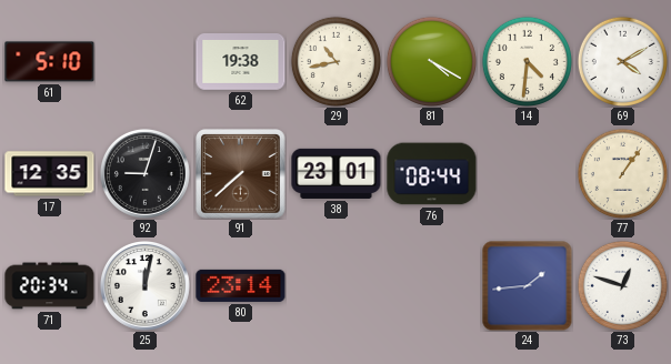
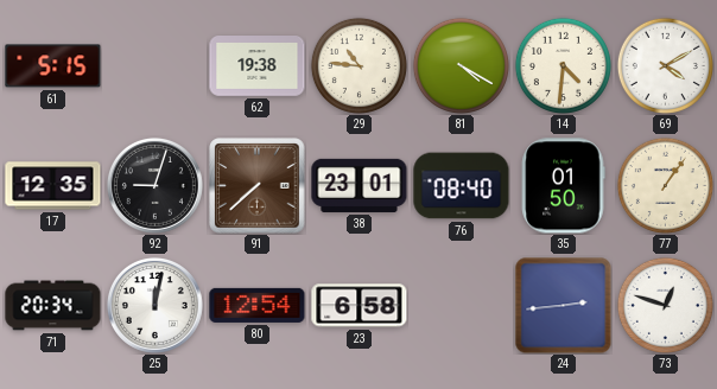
61: 5:10 -> 5:15
29: 10:43 -> 10:46
76: 08:44 -> 08:40
35: none -> 01:50
80: 23:14 -> 12:54
23: none -> 6:58
24: 1:44 -> 2:44
